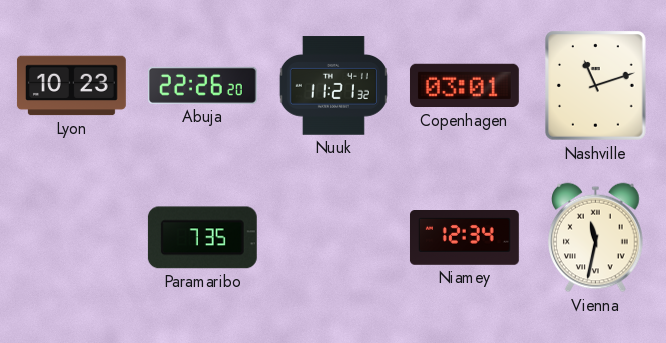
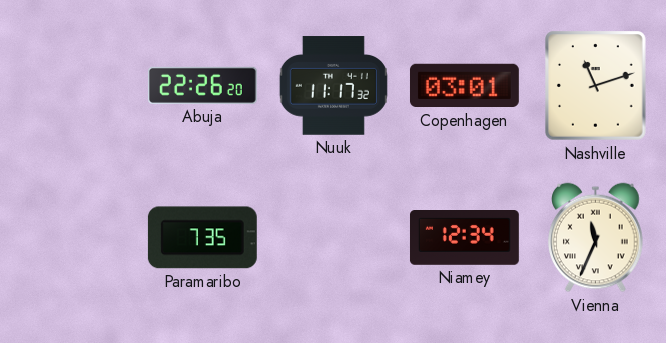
Lyon: 10:23 -> none
Nuuk: 11:21 -> 11:17
Vienna: 11:32 -> 11:34
